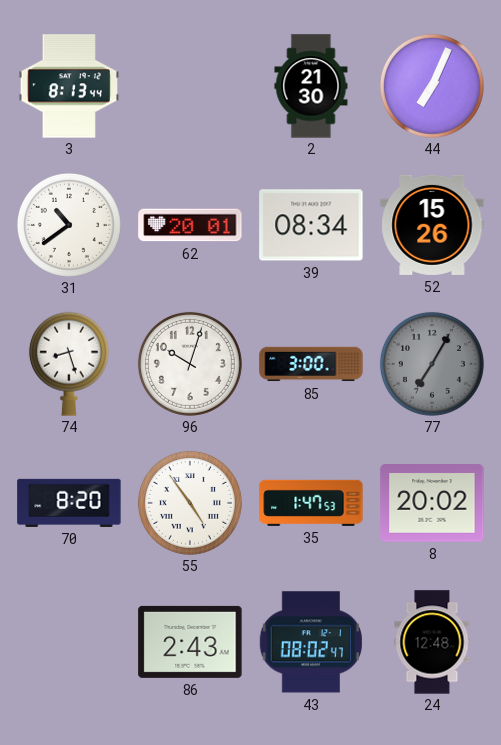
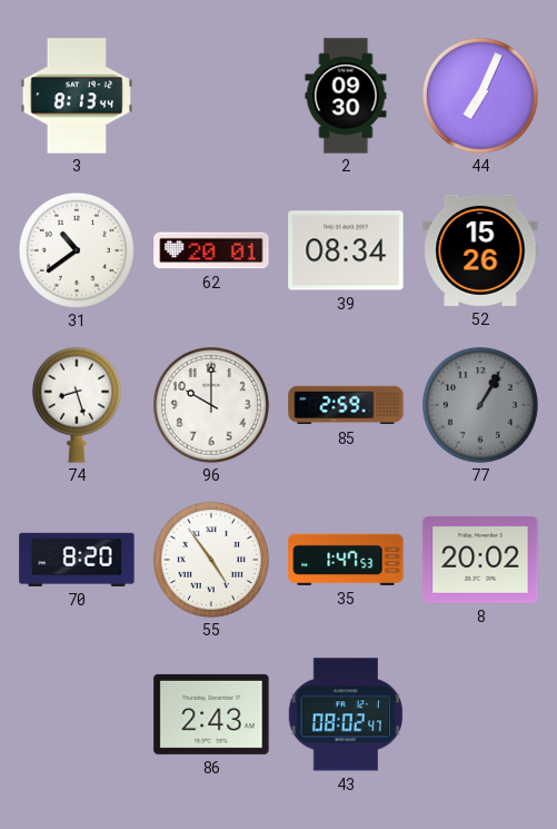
2: 21:30 -> 09:30
96: 10:03 -> 10:00
85: 3:00 -> 2:59
77: 7:05 -> 1:05
24: 12:48 -> none
